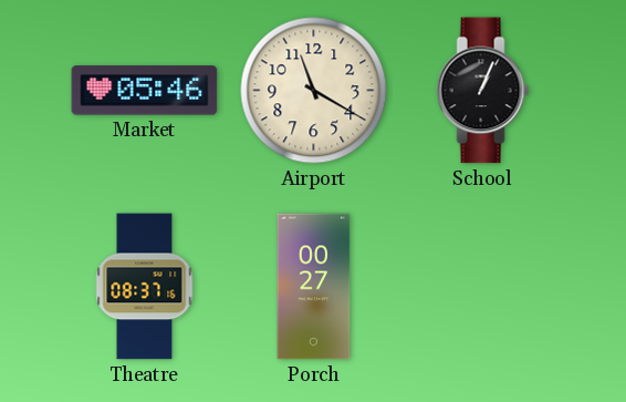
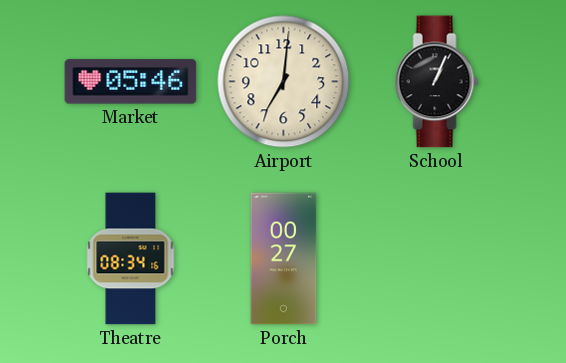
Airport: 11:20 -> 7:01
Theatre: 08:37 -> 08:34
